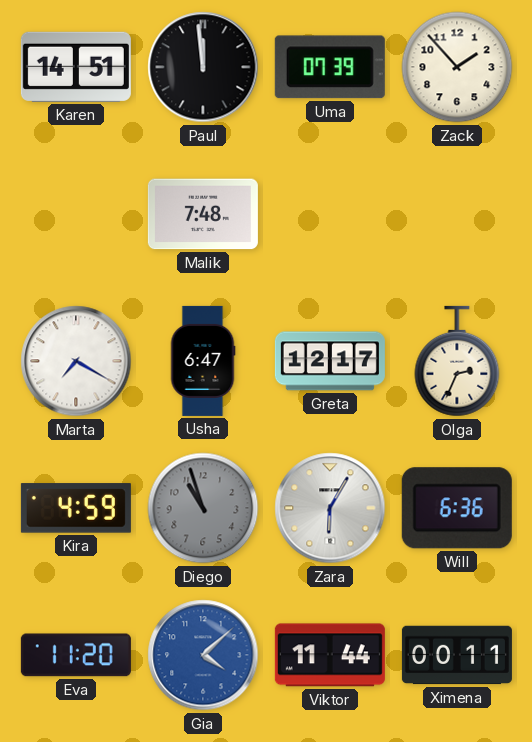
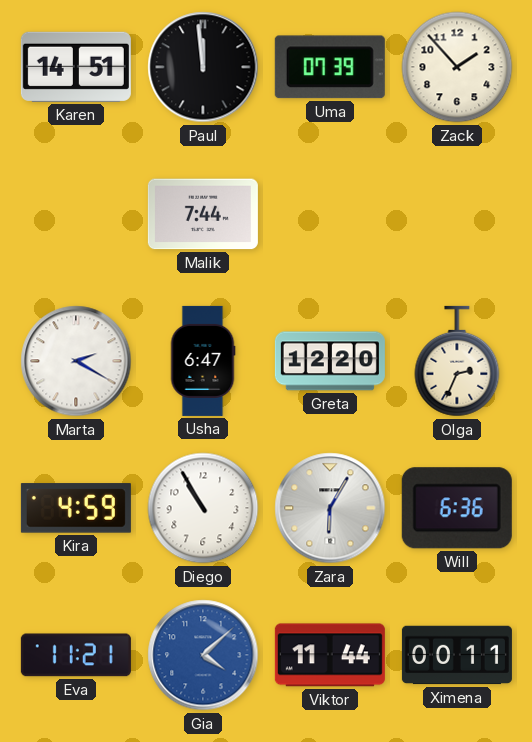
Malik: 7:48 -> 7:44
Marta: 7:20 -> 2:20
Greta: 12:17 -> 12:20
Diego: 10:57 -> 10:55
Diego dial: grey -> white
Eva: 11:20 -> 11:21
